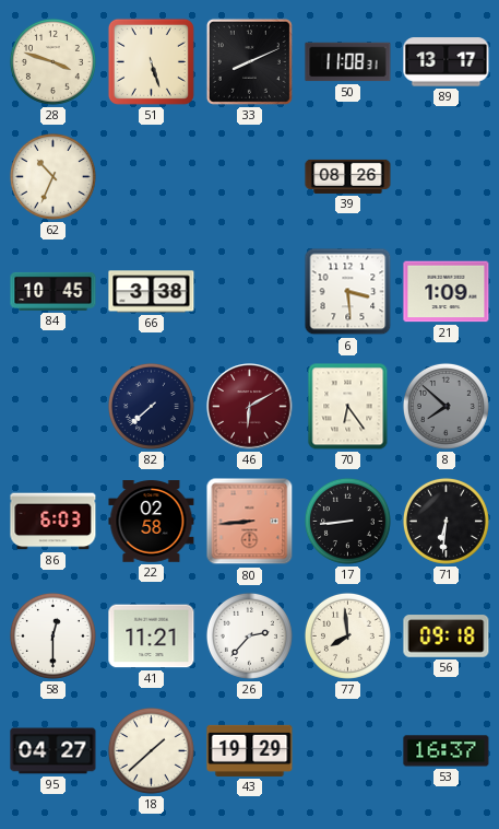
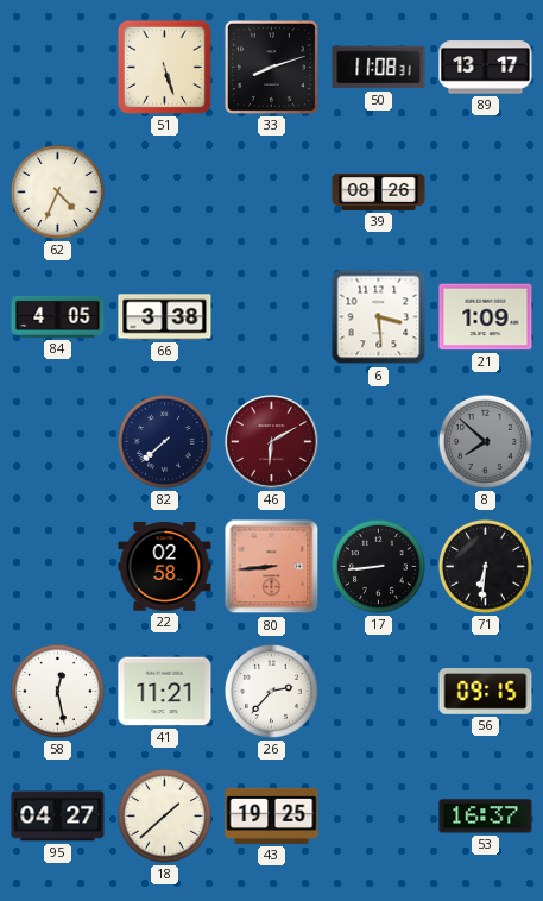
28: 3:48 -> none
33: 8:11 -> 8:12
62: 10:34 -> 4:34
84: 10:45 -> 4:05
70: 6:24 -> none
86: 6:03 -> none
58: 12:30 -> 12:28
77: 7:59 -> none
56: 09:18 -> 09:15
43: 19:29 -> 19:25
